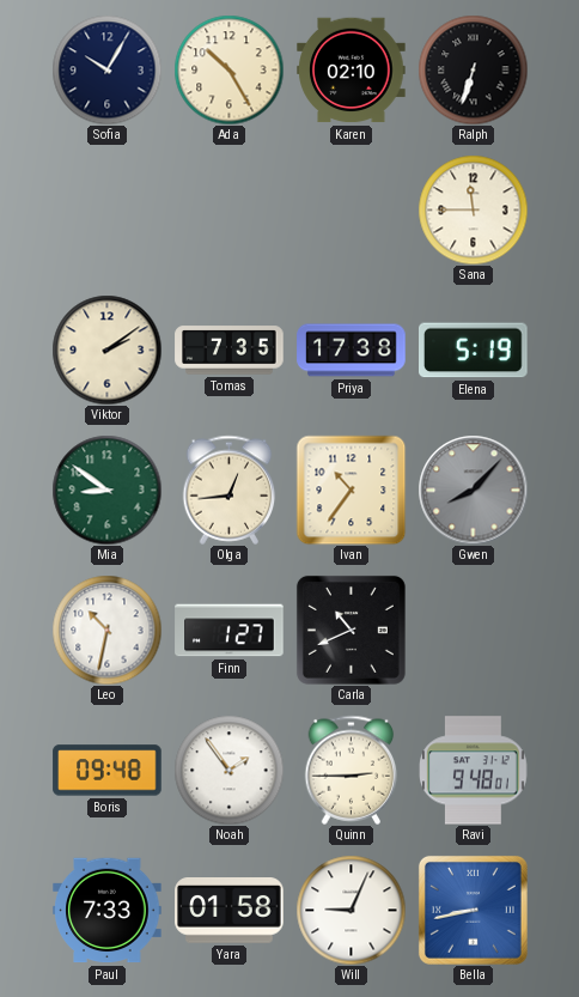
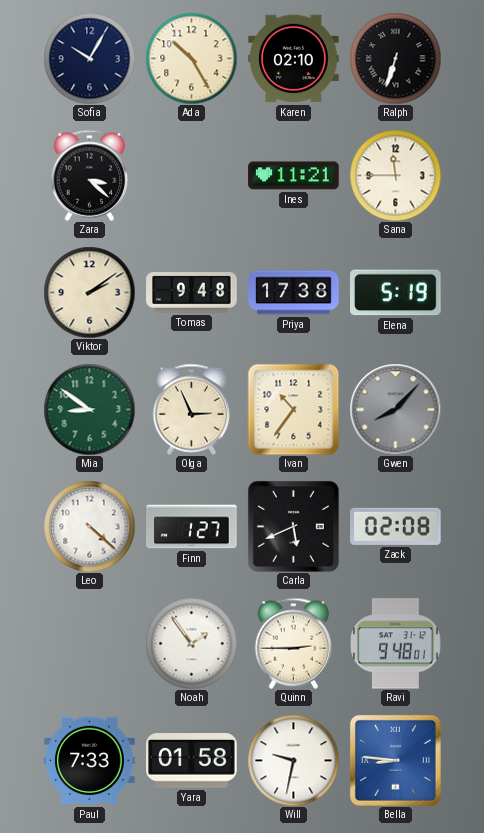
Zara: none -> 3:22
Ines: none -> 11:21
Tomas: 7:35 -> 9:48
Olga: 12:44 -> 2:56
Leo: 10:32 -> 4:22
Carla: 10:41 -> 5:41
Zack: none -> 02:08
Boris: 09:48 -> none
Will: 9:04 -> 9:32
Bella: 8:43 -> 8:46
